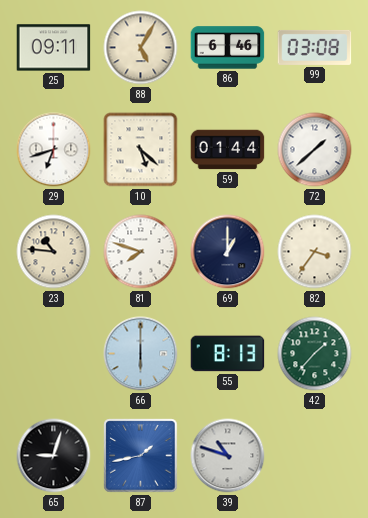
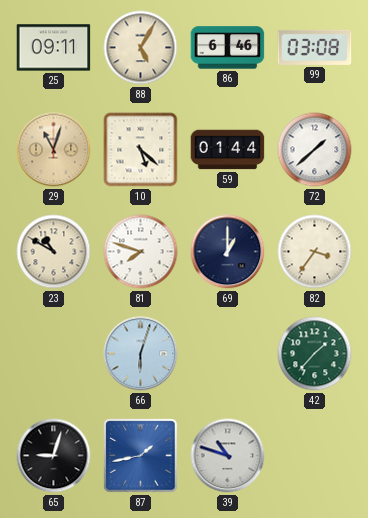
29: 6:42 -> 11:03
29 dial: white -> champagne
23: 10:46 -> 10:50
66: 6:00 -> 6:03
55: 8:13 -> none
